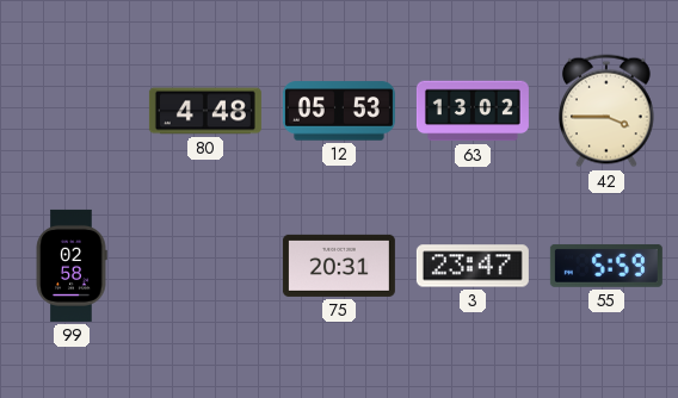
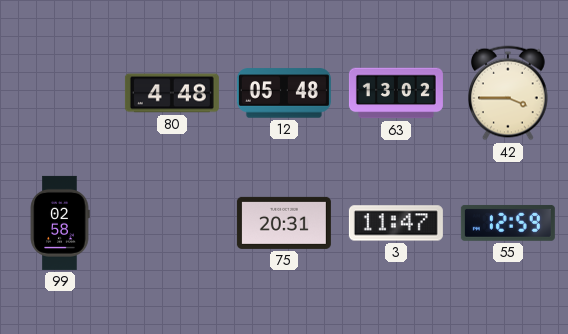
12: 05:53 -> 05:48
3: 23:47 -> 11:47
55: 5:59 -> 12:59
